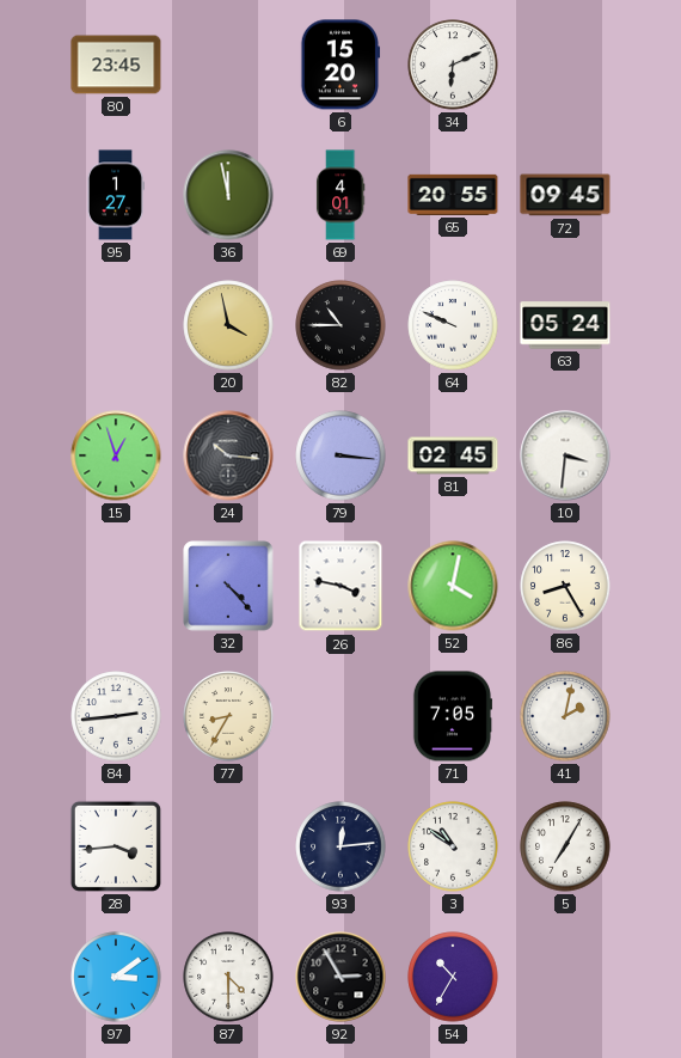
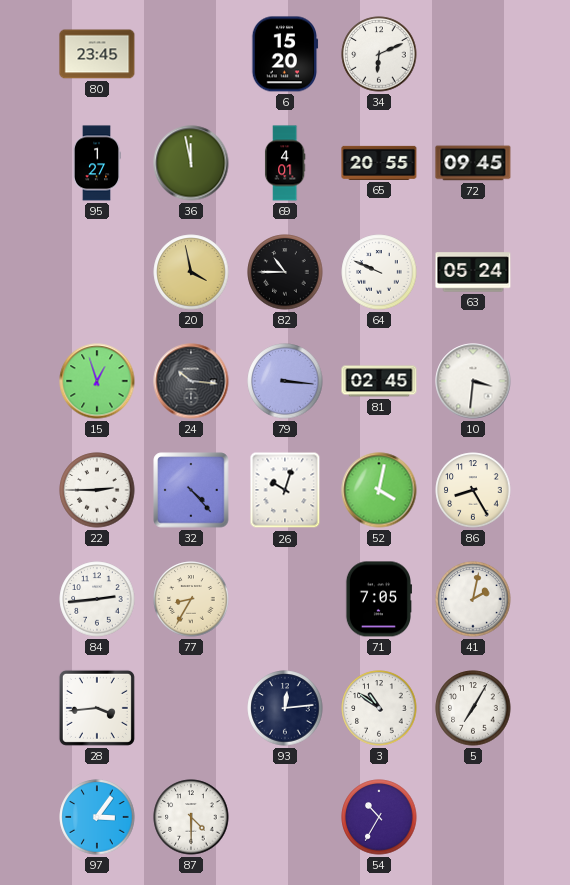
22: none -> 2:45
26: 3:47 -> 10:03
97: 3:09 -> 3:06
92: 2:55 -> none
